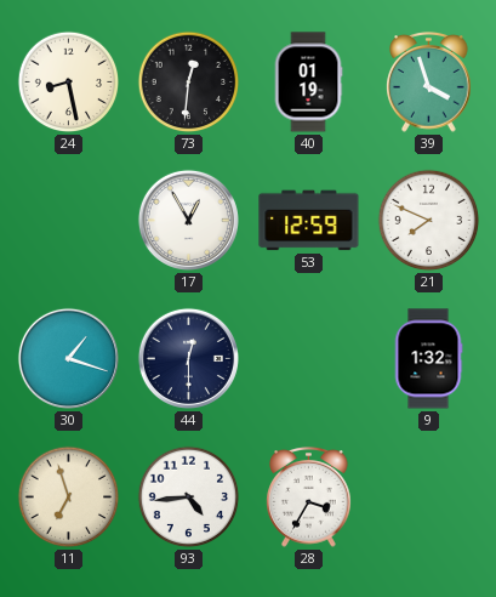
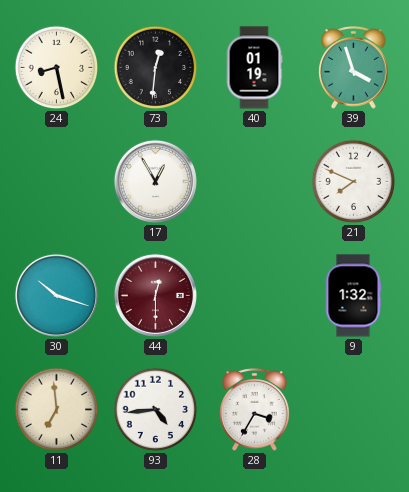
53: 12:59 -> none
30: 1:18 -> 10:18
44 dial: navy -> burgundy
11: 6:57 -> 6:59
